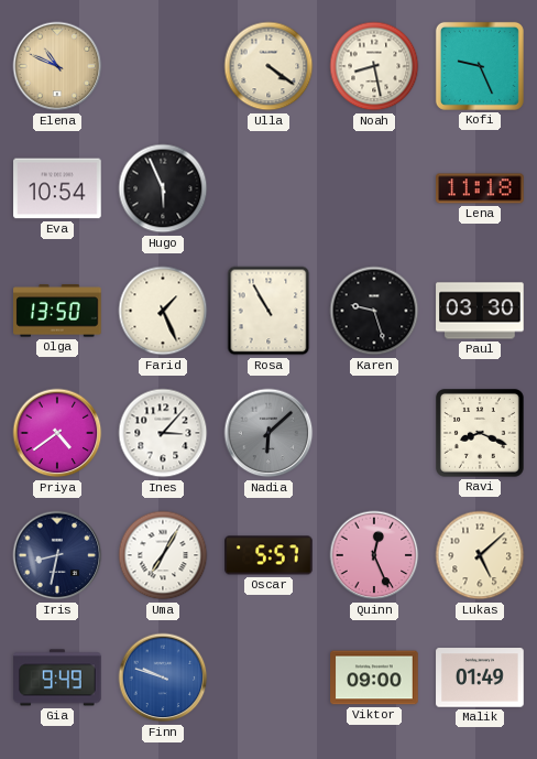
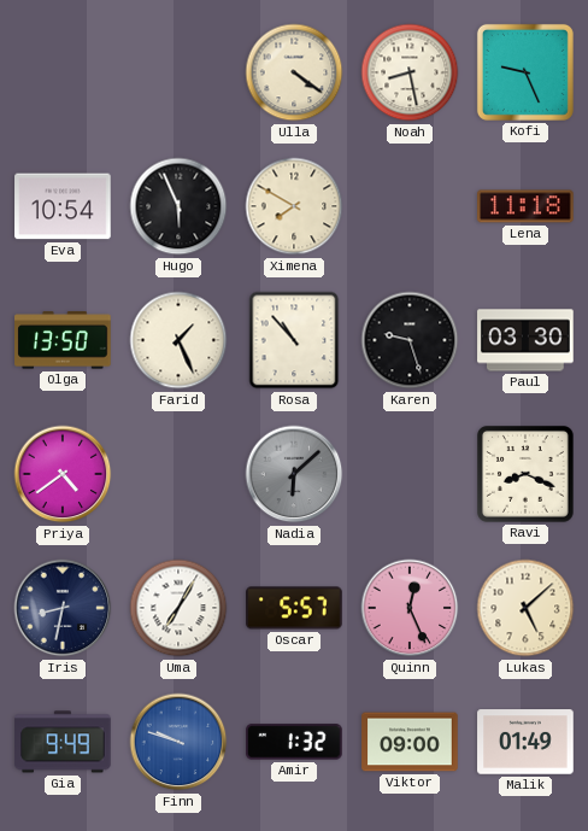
Elena: 10:49 -> none
Ximena: none -> 7:50
Rosa: 10:55 -> 10:53
Ines: 3:07 -> none
Amir: none -> 1:32
